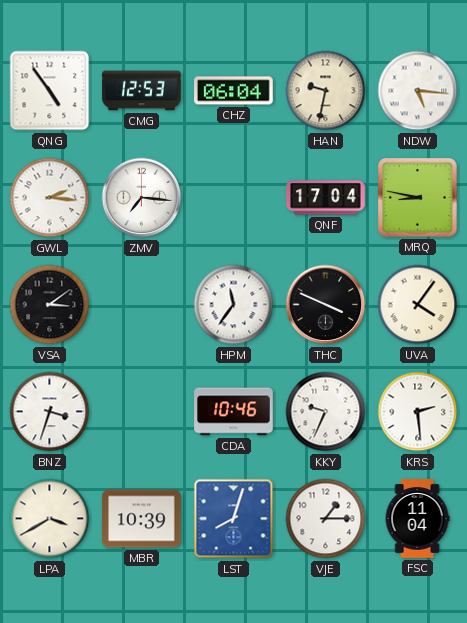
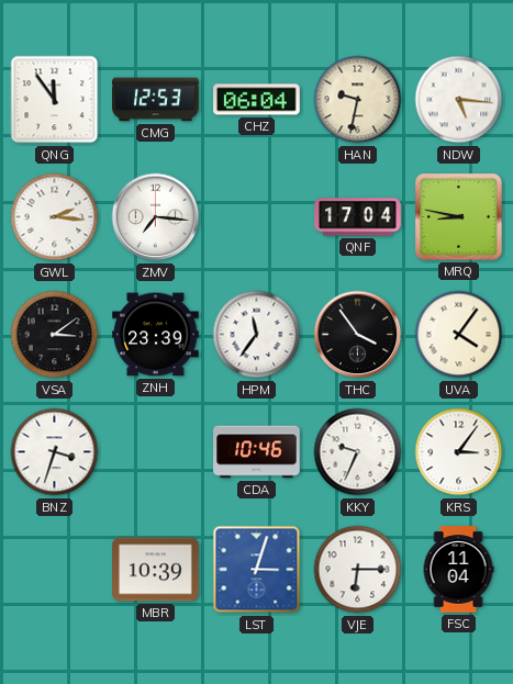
QNG: 4:54 -> 11:54
ZNH: none -> 23:39
THC: 3:49 -> 3:54
KRS: 2:29 -> 3:06
LPA: 3:40 -> none
LST: 8:03 -> 3:03
VJE: 1:15 -> 6:15
